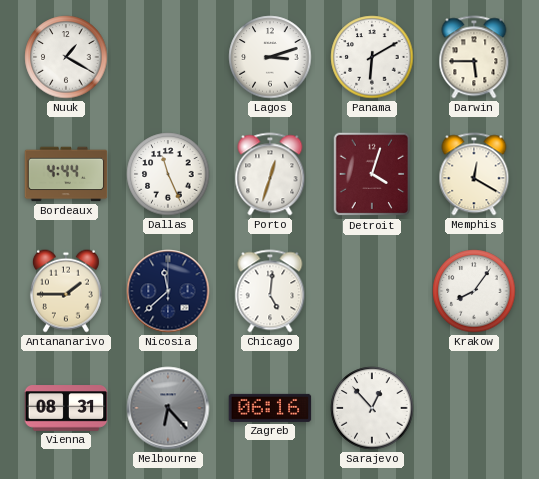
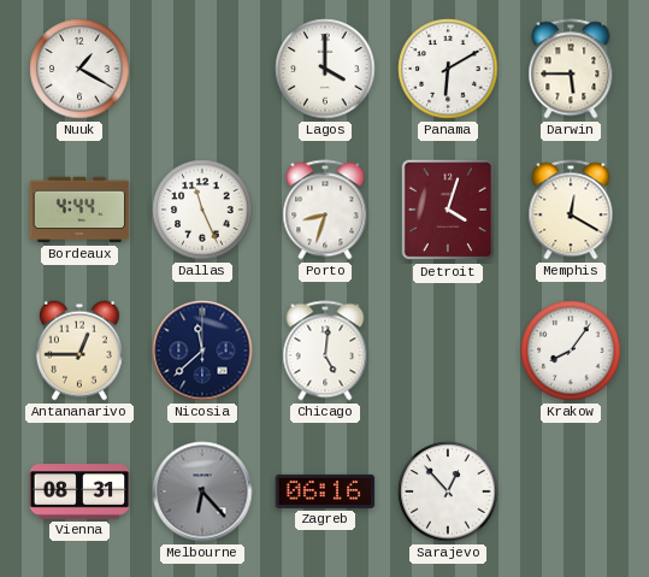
Lagos: 3:12 -> 4:00
Porto: 12:33 -> 8:33
Antananarivo: 1:45 -> 12:45
